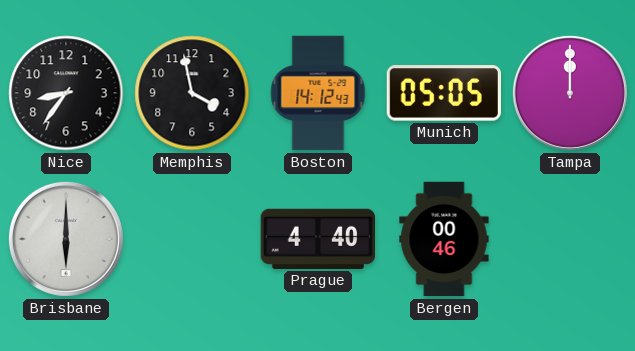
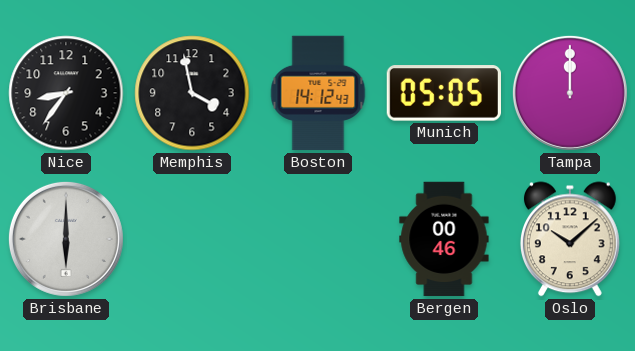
Prague: 4:40 -> none
Oslo: none -> 10:08
